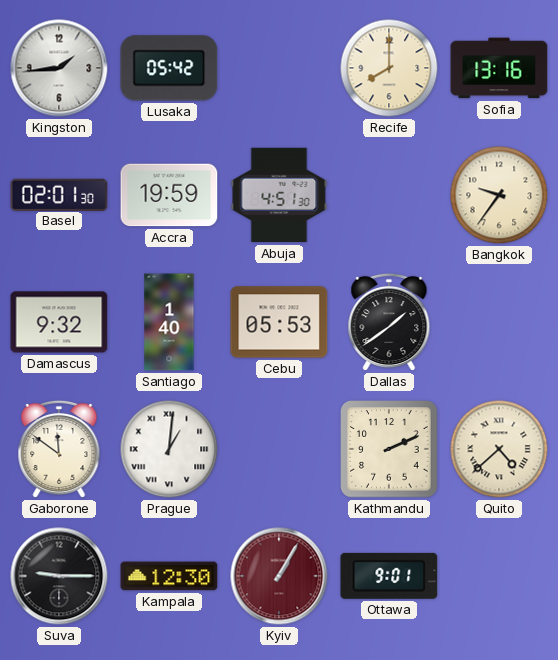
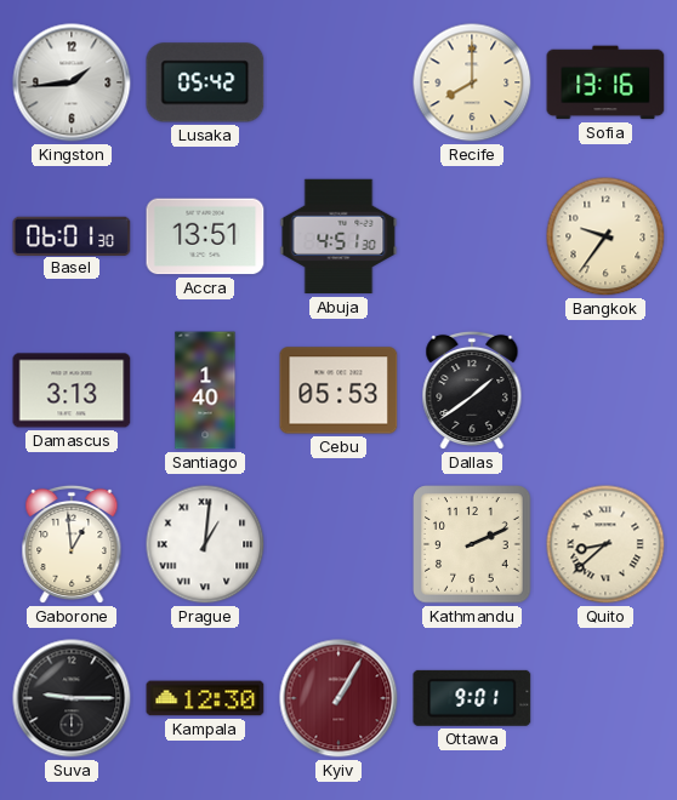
Basel: 02:01 -> 06:01
Accra: 19:59 -> 13:51
Damascus: 9:32 -> 3:13
Gaborone: 11:51 -> 12:59
Quito: 4:38 -> 8:38
